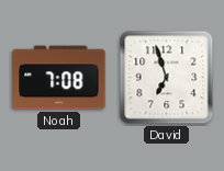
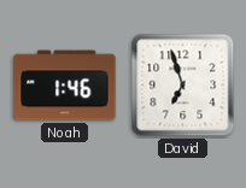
Noah: 7:08 -> 1:46
